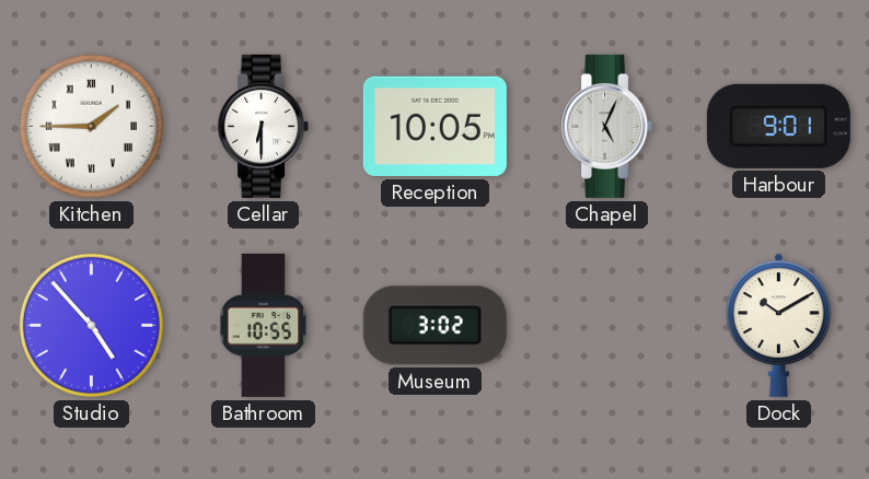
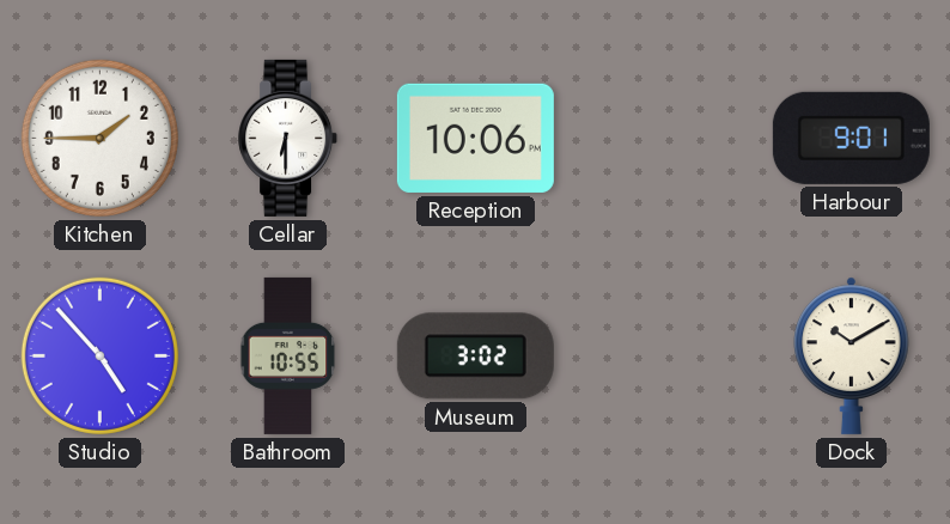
Kitchen numerals: Roman -> Arabic
Reception: 10:05 -> 10:06
Chapel: 5:04 -> none
